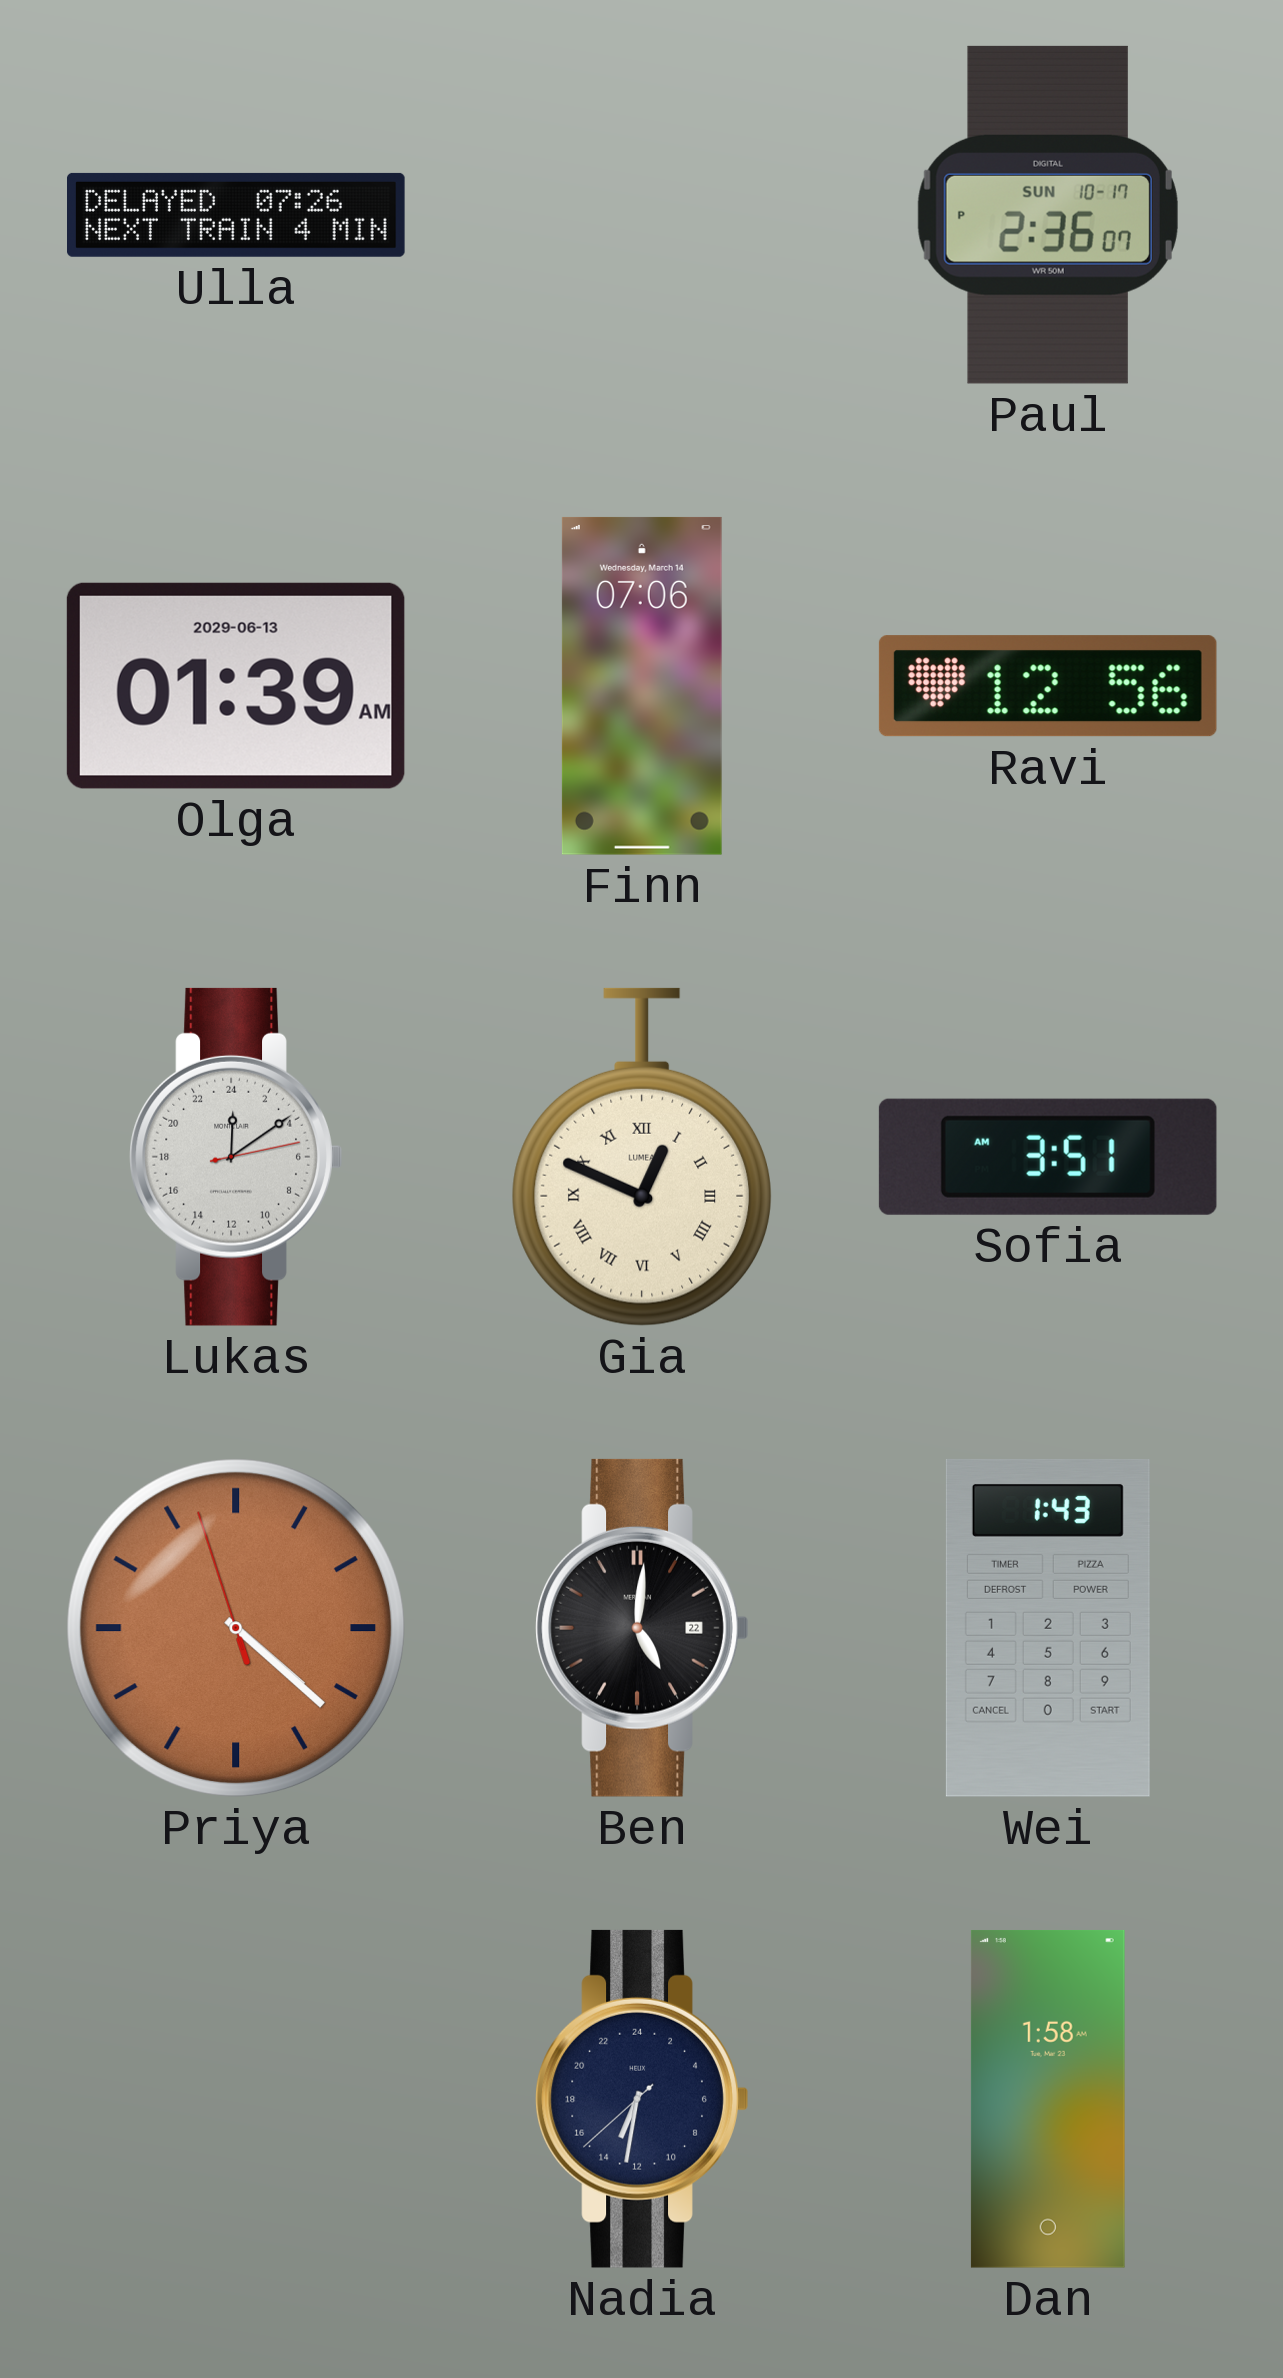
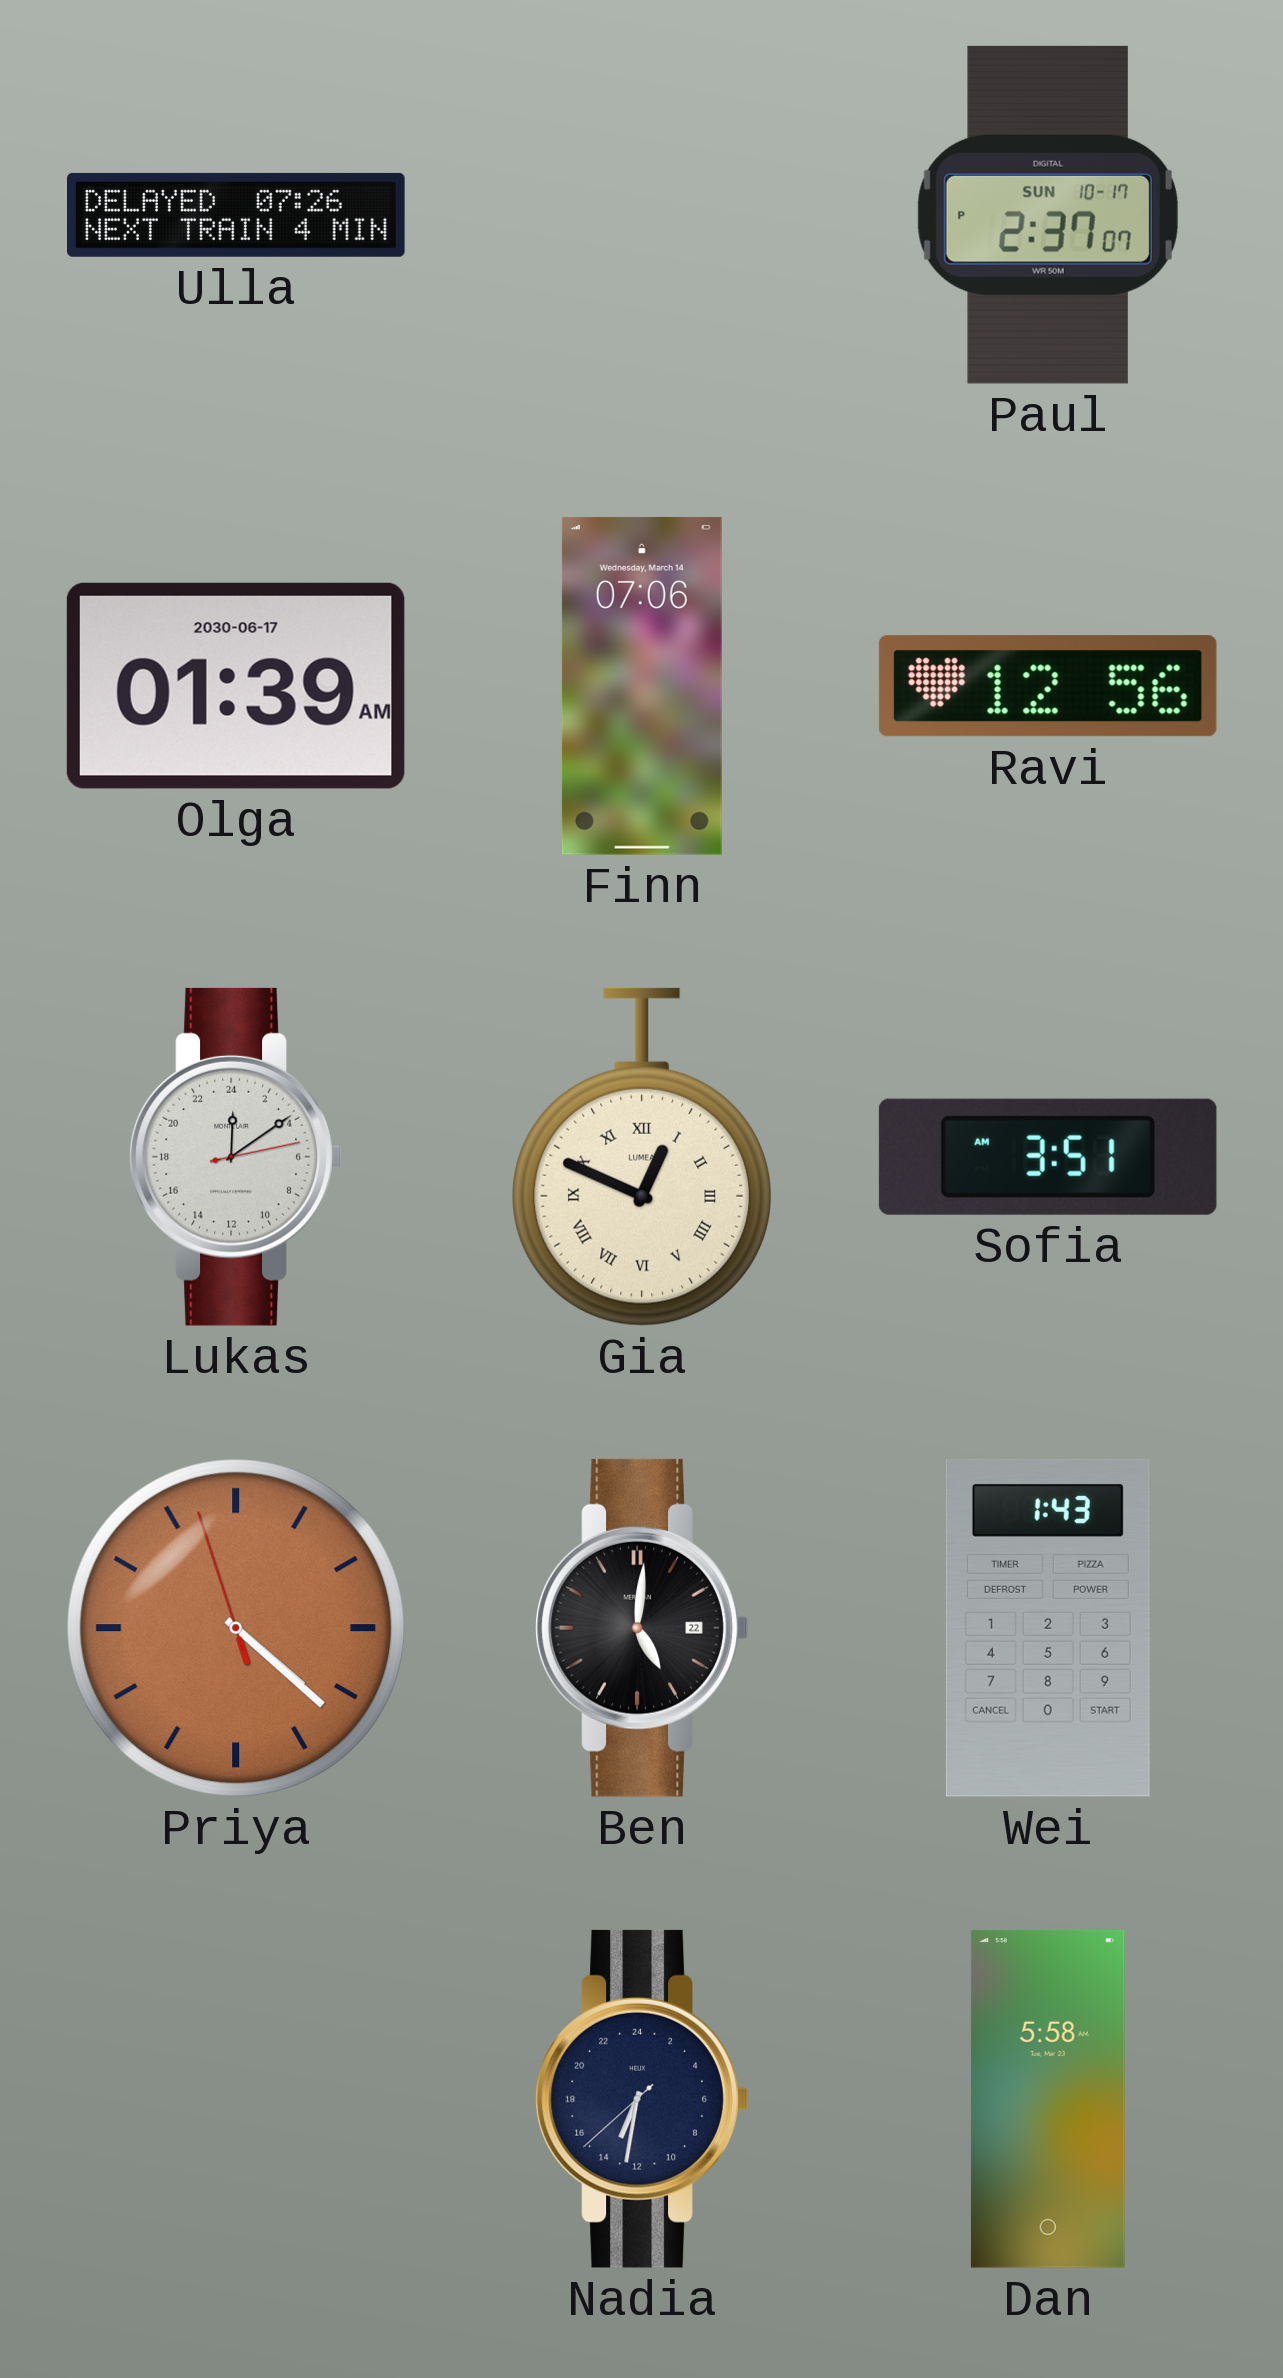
Paul: 2:36 -> 2:37
Olga date: 2029-06-13 -> 2030-06-17
Dan: 1:58 -> 5:58
